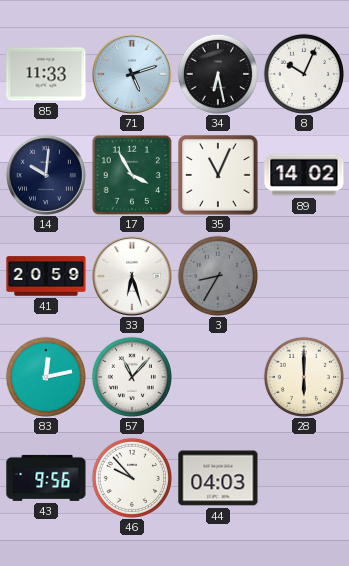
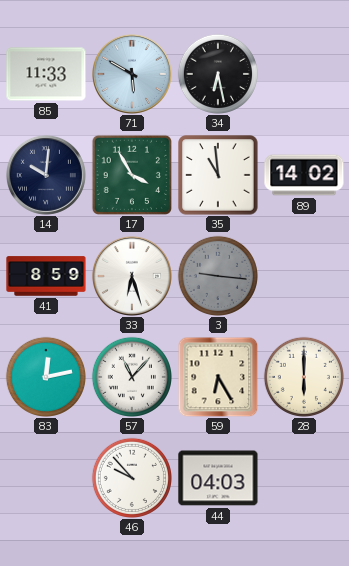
71: 5:12 -> 5:50
8: 10:04 -> none
35: 11:04 -> 10:59
41: 20:59 -> 8:59
3: 8:35 -> 9:16
59: none -> 6:25
43: 9:56 -> none
